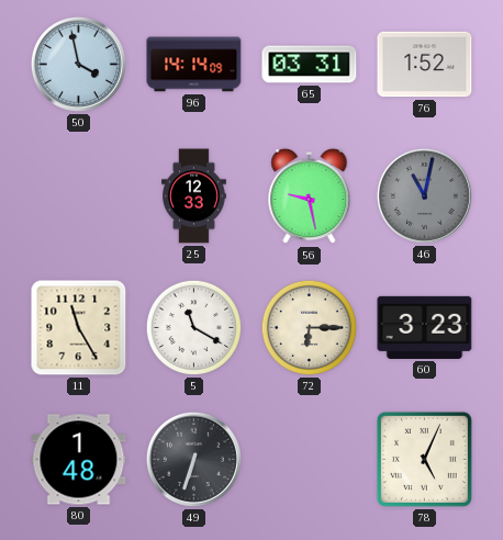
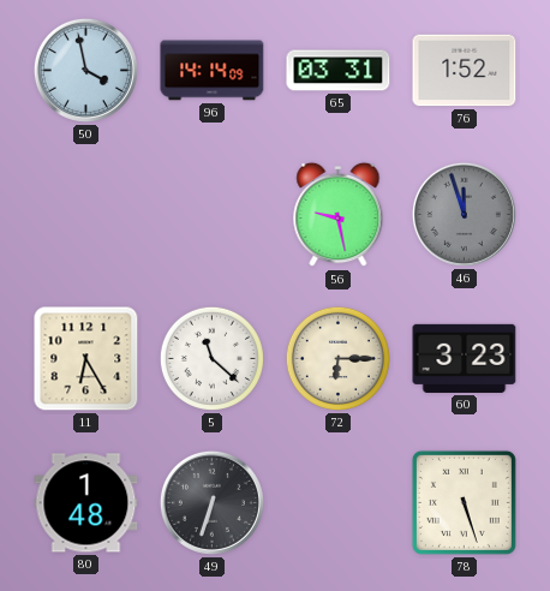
25: 12:33 -> none
46: 11:02 -> 11:57
11: 11:25 -> 6:25
5: 11:20 -> 11:22
78: 5:04 -> 5:27
